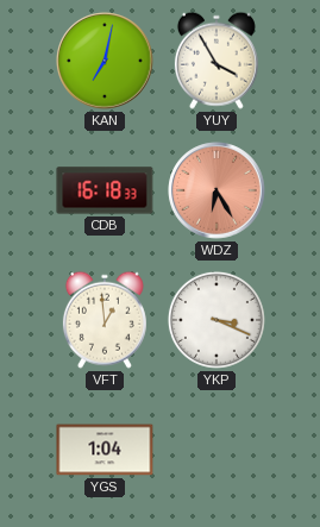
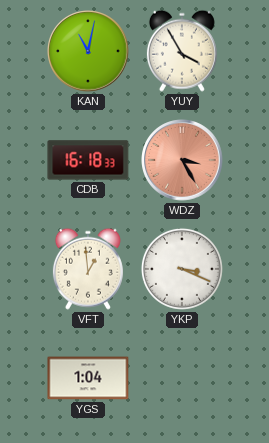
KAN: 7:02 -> 11:02
WDZ: 6:25 -> 3:25
